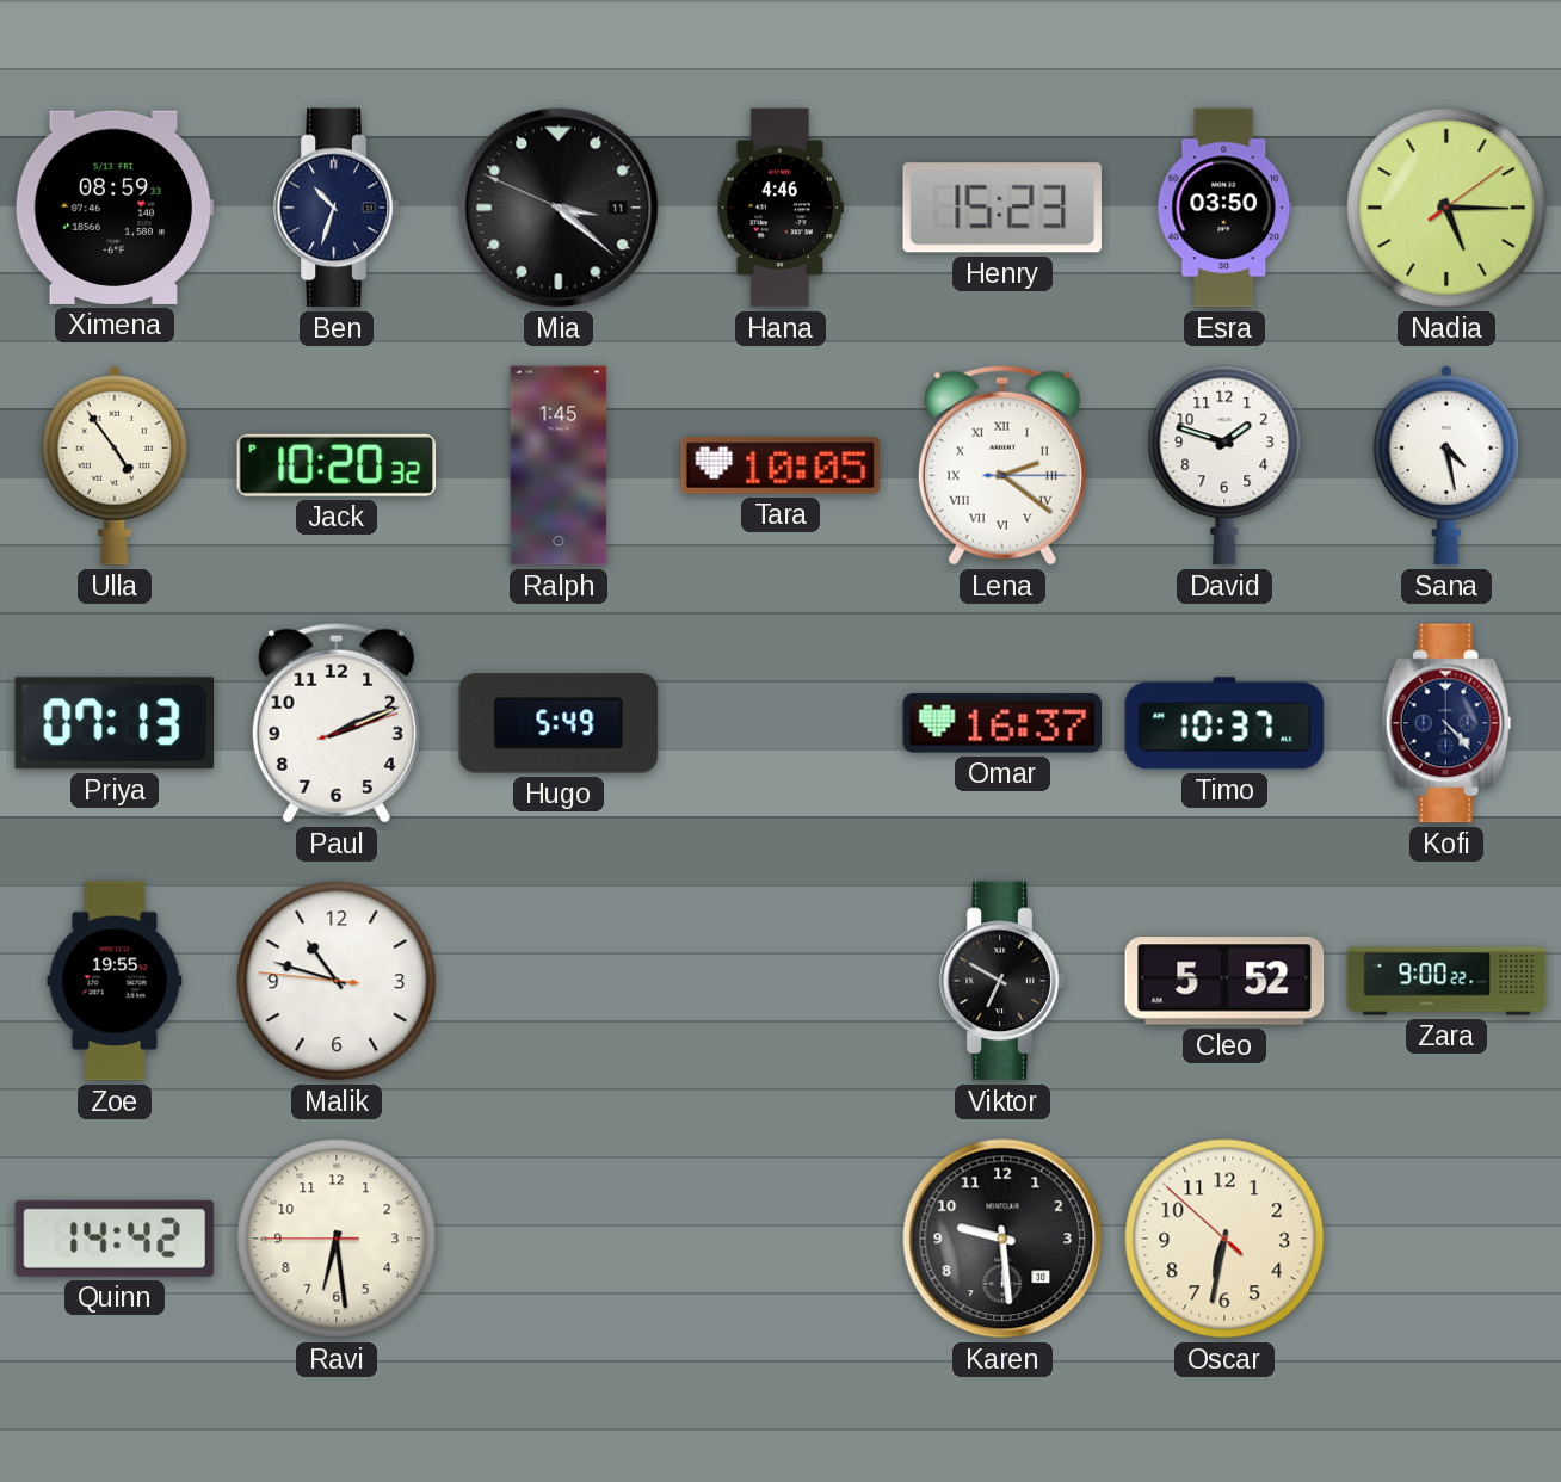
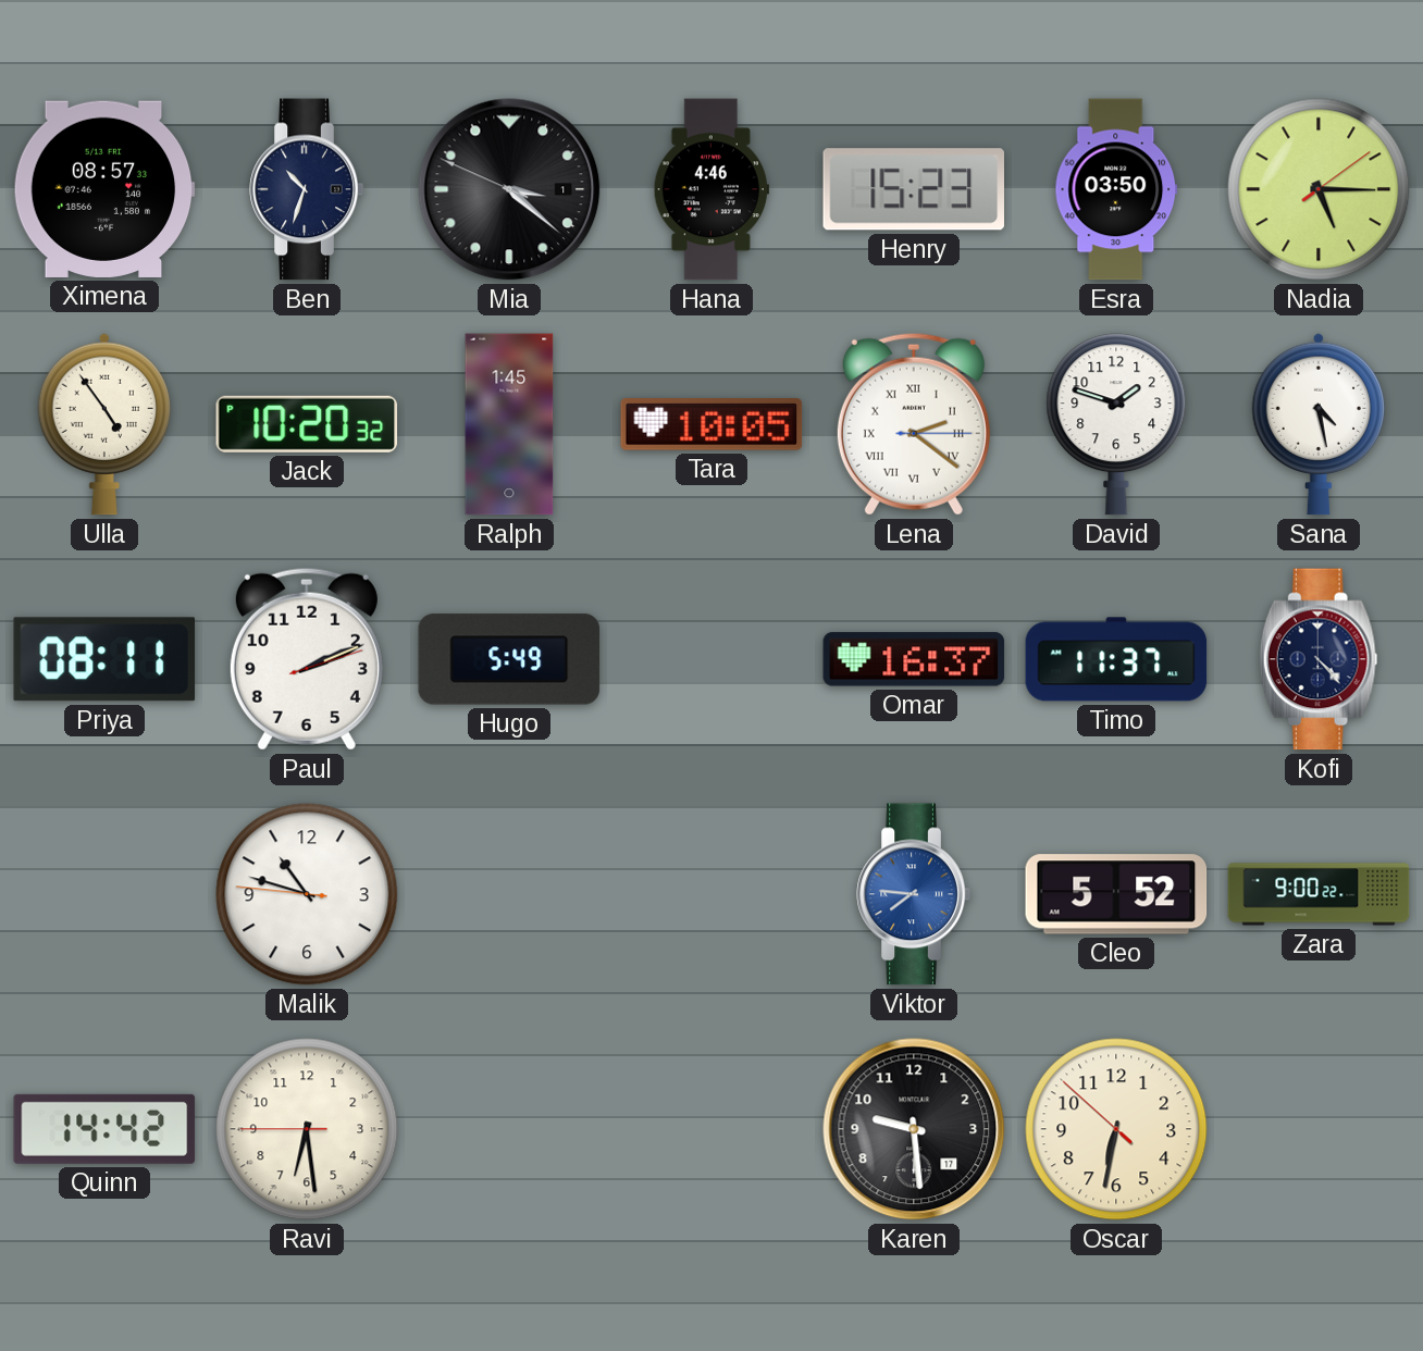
Ximena: 08:59 -> 08:57
Mia date: 11 -> 1
Priya: 07:13 -> 08:11
Timo: 10:37 -> 11:37
Zoe: 19:55 -> none
Viktor: 6:50 -> 7:46
Viktor dial: black -> blue
Karen date: 30 -> 17
